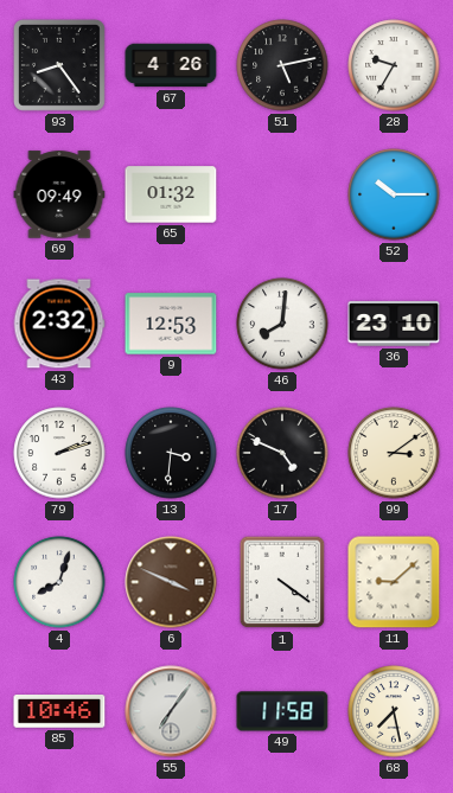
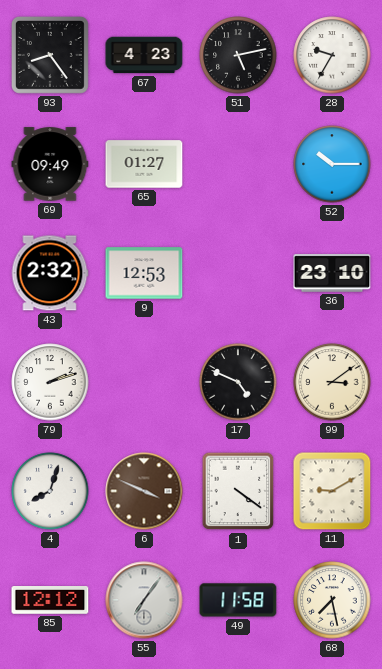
67: 4:26 -> 4:23
65: 01:32 -> 01:27
46: 8:01 -> none
13: 3:31 -> none
11: 9:08 -> 9:10
85: 10:46 -> 12:12
